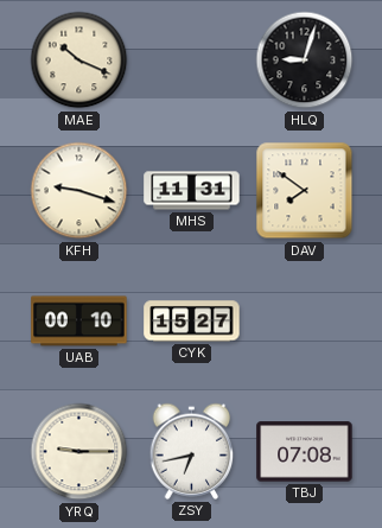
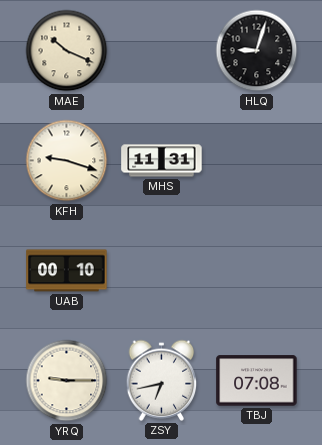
DAV: 7:51 -> none
CYK: 15:27 -> none
